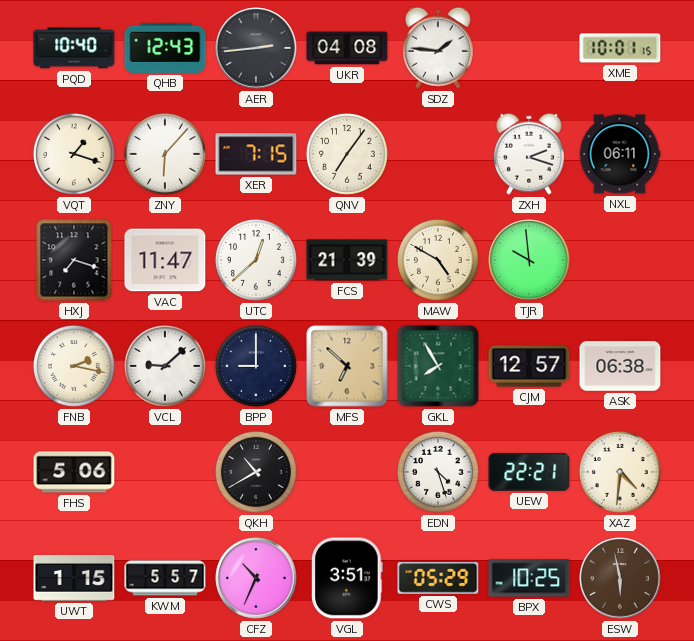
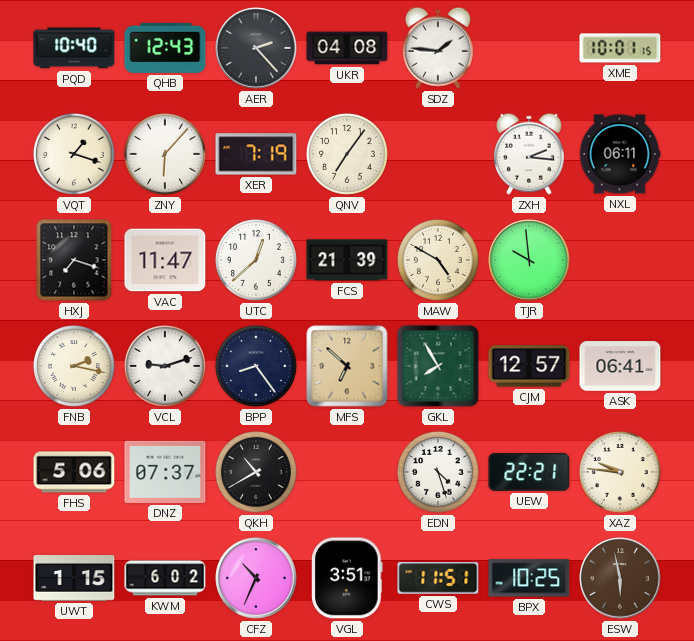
AER: 2:44 -> 2:23
XER: 7:15 -> 7:19
ZXH: 2:18 -> 2:16
VCL: 9:08 -> 9:12
BPP: 9:00 -> 8:24
ASK: 06:38 -> 06:41
DNZ: none -> 07:37
XAZ: 4:31 -> 9:46
KWM: 5:57 -> 6:02
CWS: 05:29 -> 11:51
